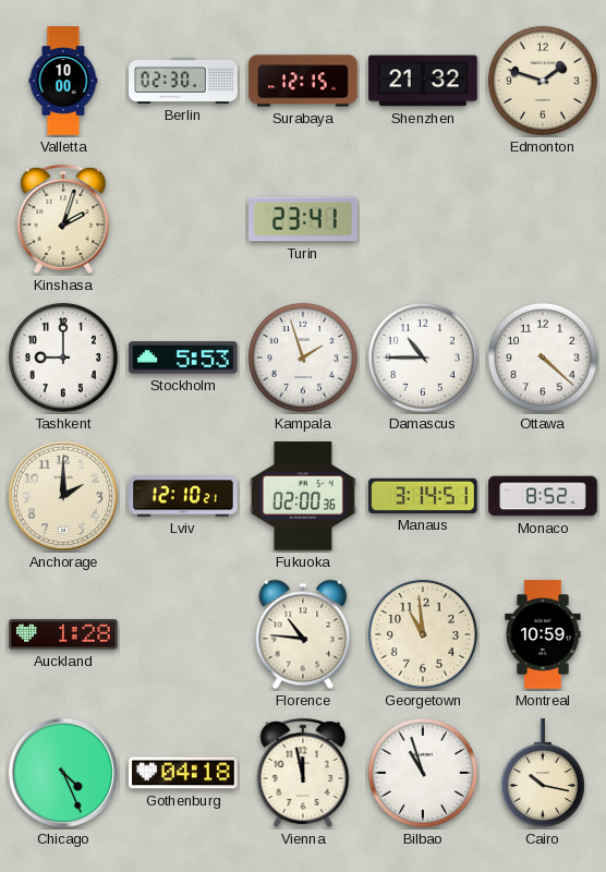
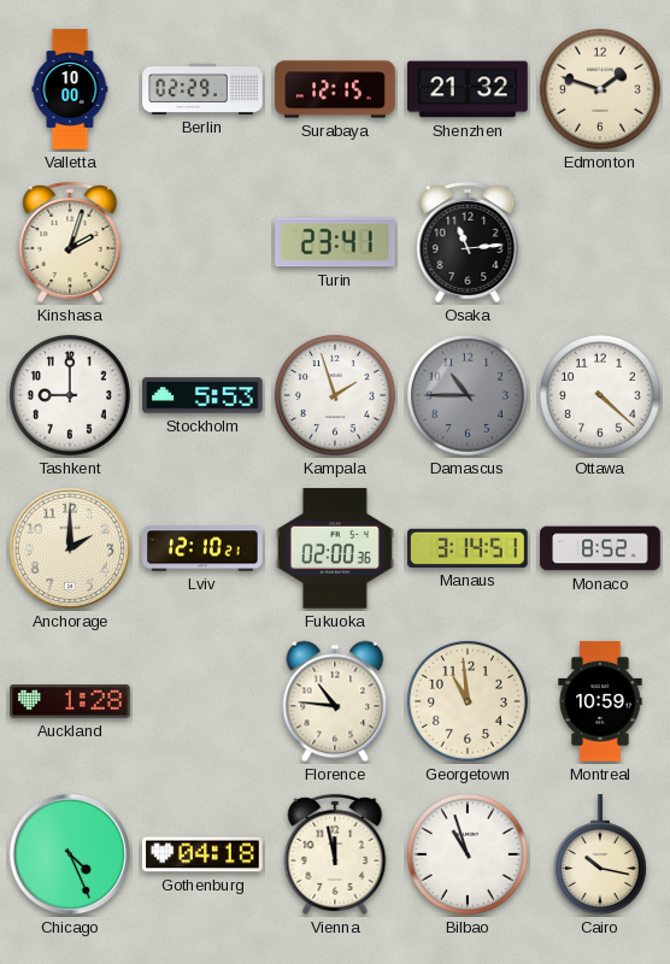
Berlin: 02:30 -> 02:29
Osaka: none -> 11:14
Damascus dial: white -> grey
